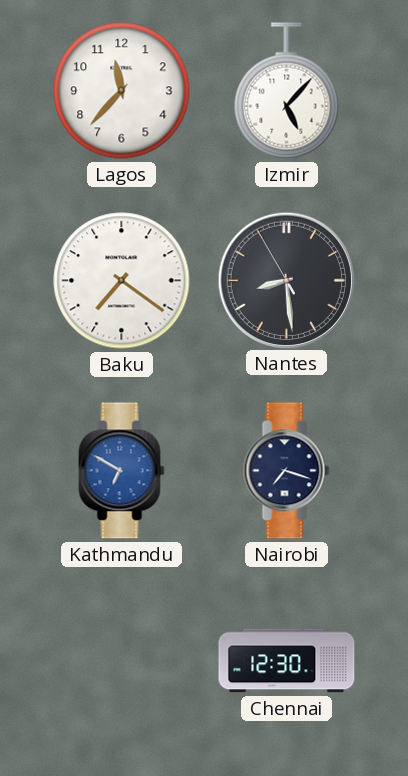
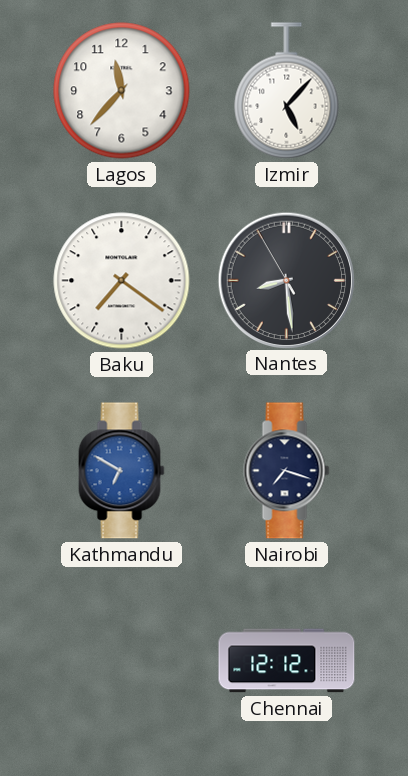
Chennai: 12:30 -> 12:12
